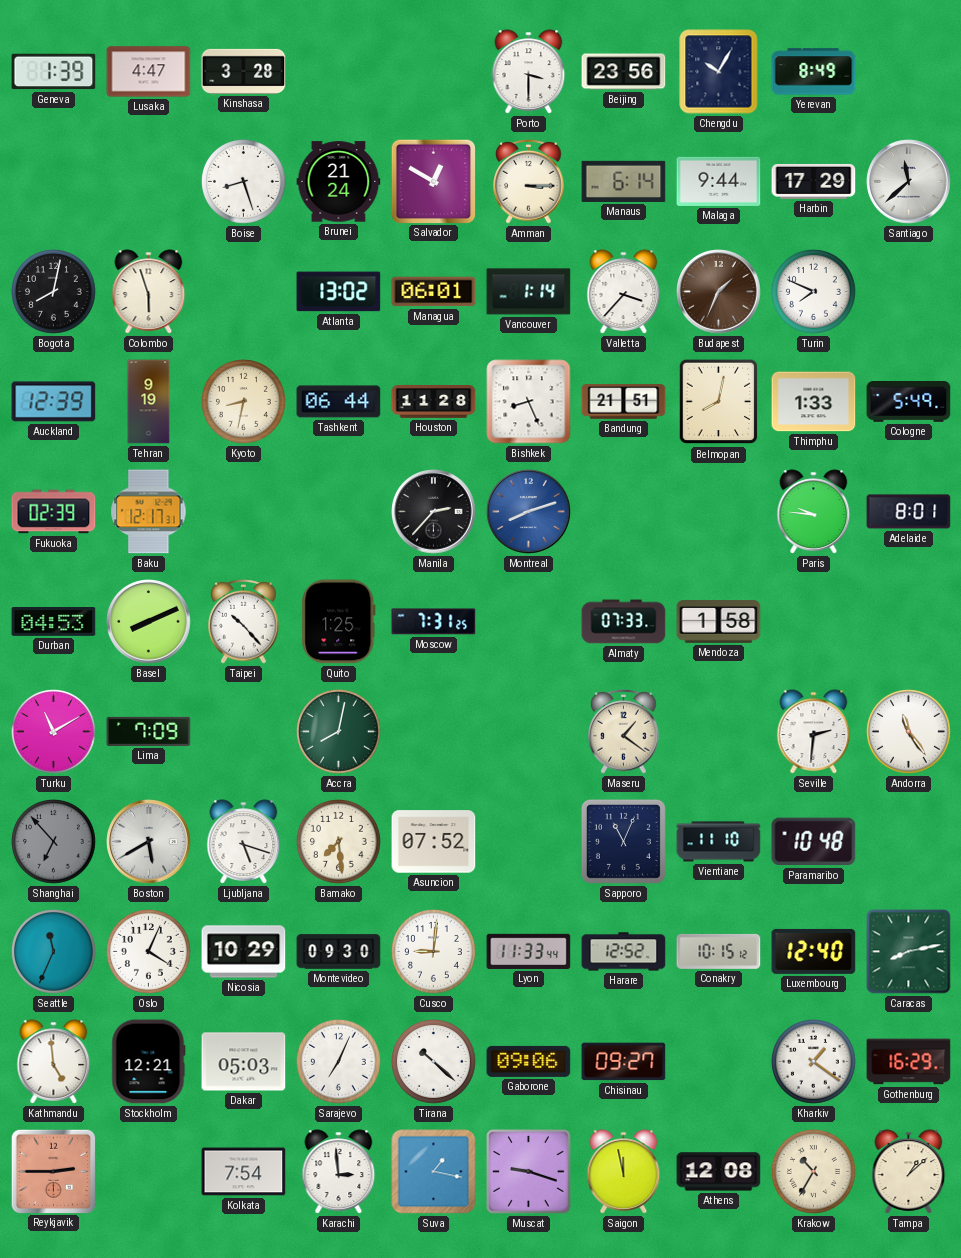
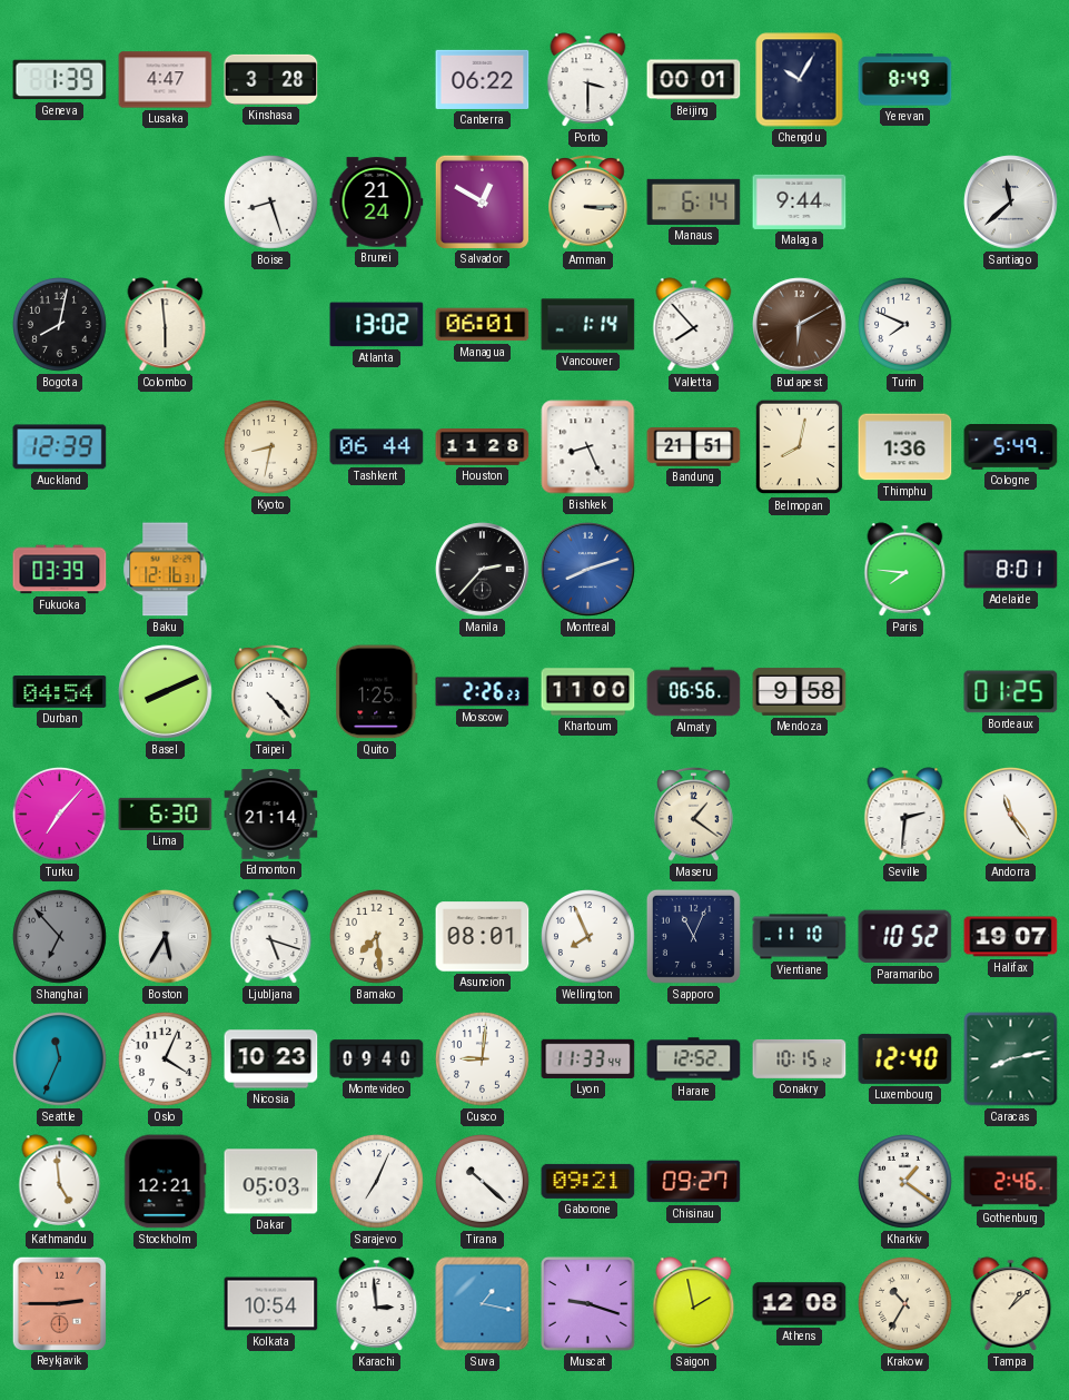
Canberra: none -> 06:22
Beijing: 23:56 -> 00:01
Harbin: 17:29 -> none
Colombo: 5:57 -> 5:59
Valletta: 3:37 -> 7:53
Budapest: 1:34 -> 6:10
Tehran: 9:19 -> none
Thimphu: 1:33 -> 1:36
Fukuoka: 02:39 -> 03:39
Baku: 12:17 -> 12:16
Paris: 9:46 -> 7:46
Durban: 04:53 -> 04:54
Taipei: 10:23 -> 4:23
Moscow: 7:31 -> 2:26
Khartoum: none -> 11:00
Almaty: 07:33 -> 06:56
Mendoza: 1:58 -> 9:58
Bordeaux: none -> 01:25
Turku: 11:10 -> 7:07
Lima: 7:09 -> 6:30
Edmonton: none -> 21:14
Accra: 8:02 -> none
Boston: 5:40 -> 5:35
Asuncion: 07:52 -> 08:01
Wellington: none -> 7:56
Paramaribo: 10:48 -> 10:52
Halifax: none -> 19:07
Nicosia: 10:29 -> 10:23
Montevideo: 09:30 -> 09:40
Gaborone: 09:06 -> 09:21
Gothenburg: 16:29 -> 2:46
Kolkata: 7:54 -> 10:54
Saigon: 11:58 -> 1:58
